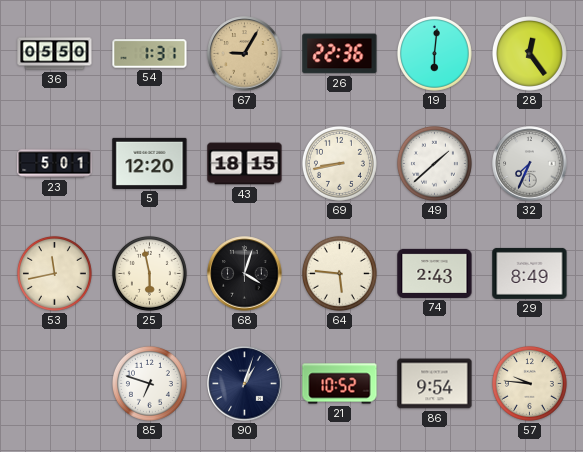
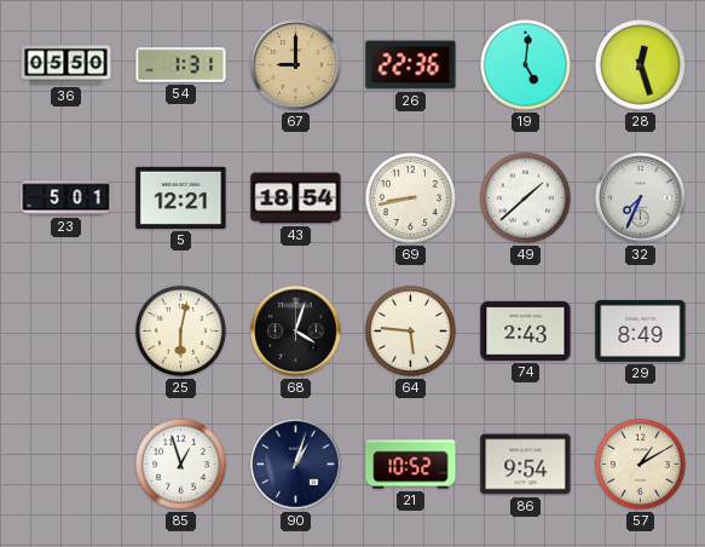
67: 9:05 -> 9:00
19: 6:01 -> 5:01
28: 12:24 -> 12:27
5: 12:20 -> 12:21
43: 18:15 -> 18:54
53: 11:43 -> none
25: 5:58 -> 6:02
85: 6:48 -> 12:57
57: 9:46 -> 1:10
